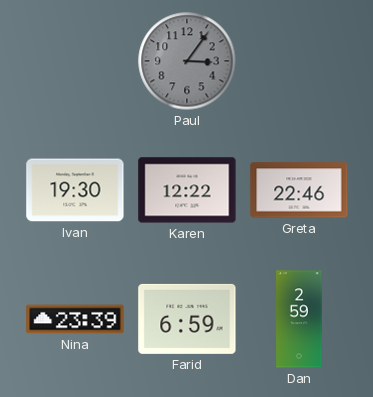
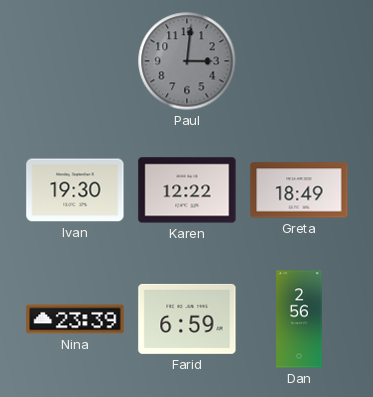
Paul: 3:06 -> 3:01
Greta: 22:46 -> 18:49
Dan: 2:59 -> 2:56
